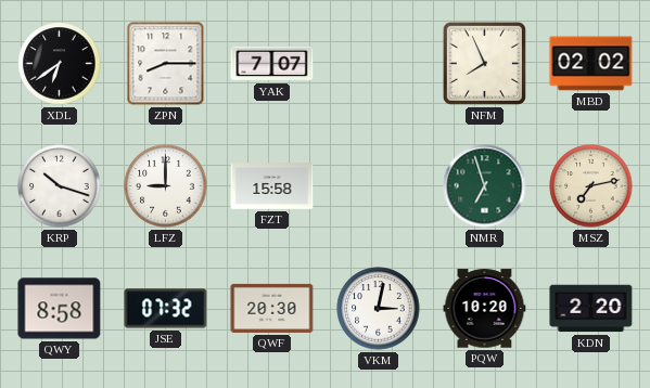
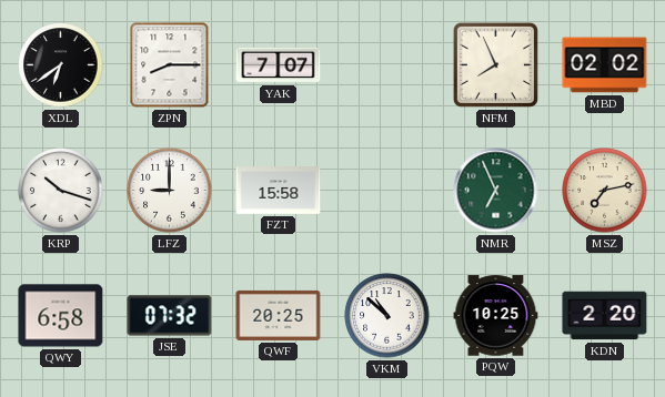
NMR: 6:57 -> 6:56
QWY: 8:58 -> 6:58
QWF: 20:30 -> 20:25
VKM: 3:02 -> 10:52
PQW: 10:20 -> 10:25
